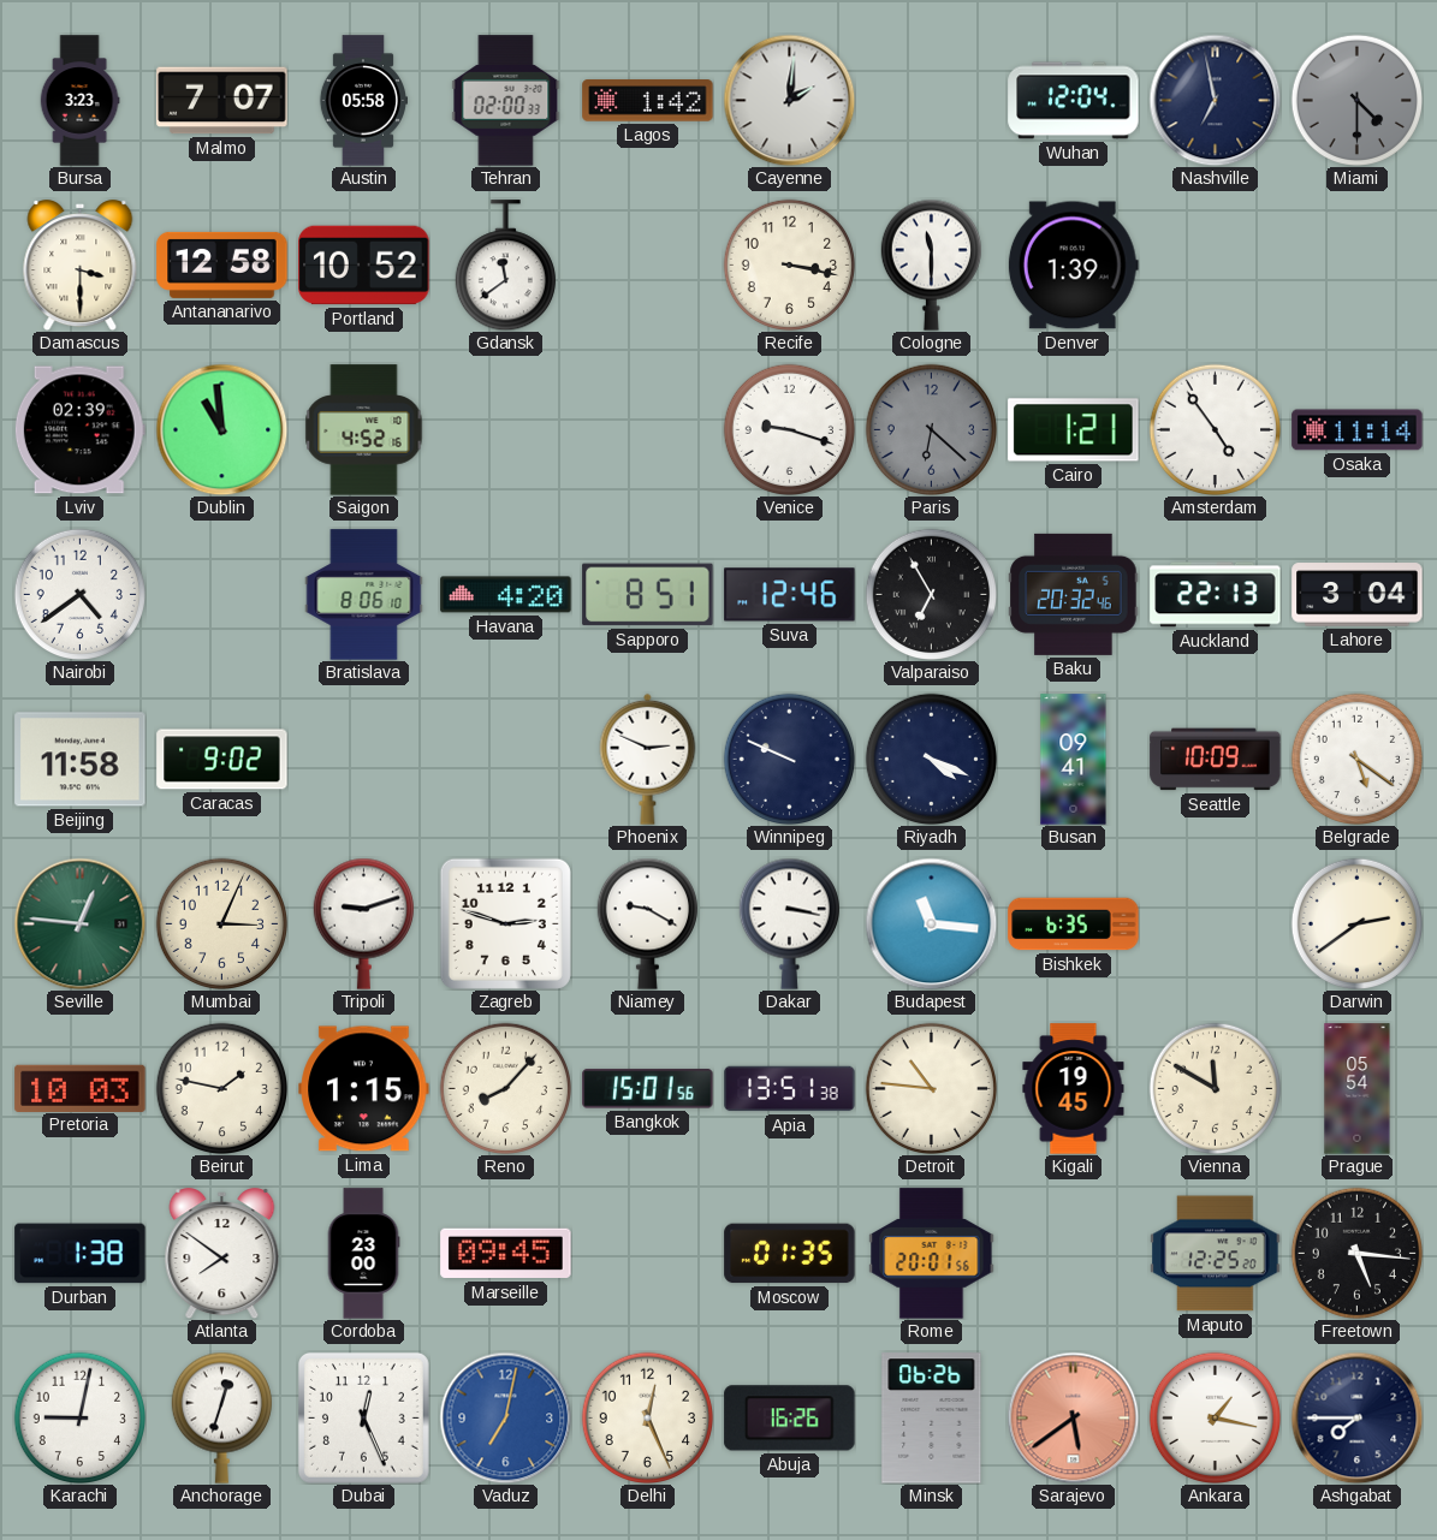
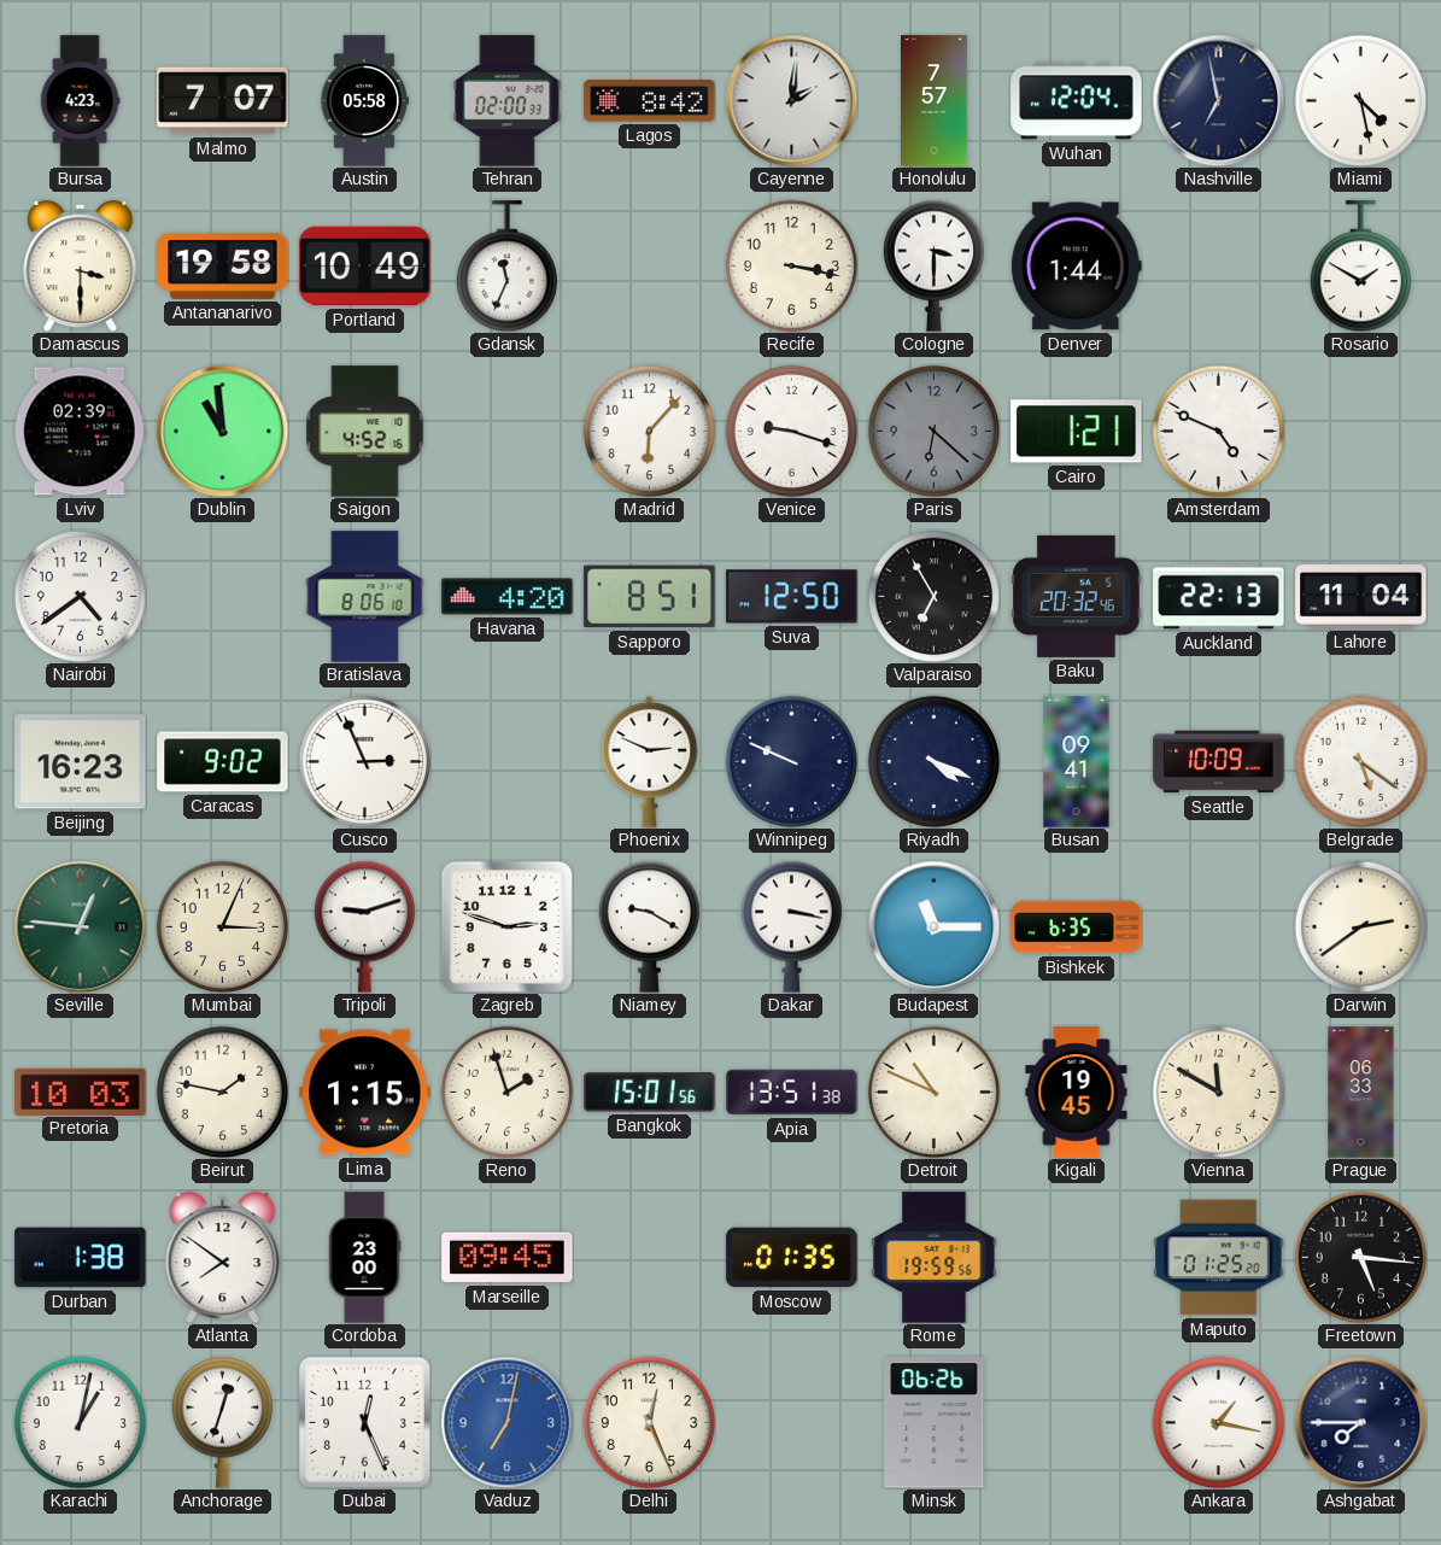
Bursa: 3:23 -> 4:23
Lagos: 1:42 -> 8:42
Honolulu: none -> 7:57
Miami: 4:30 -> 4:28
Miami dial: grey -> white
Antananarivo: 12:58 -> 19:58
Portland: 10:52 -> 10:49
Gdansk: 11:39 -> 11:34
Cologne: 11:30 -> 3:30
Denver: 1:39 -> 1:44
Rosario: none -> 1:50
Madrid: none -> 6:07
Amsterdam: 4:54 -> 4:49
Osaka: 11:14 -> none
Suva: 12:46 -> 12:50
Lahore: 3:04 -> 11:04
Beijing: 11:58 -> 16:23
Cusco: none -> 2:56
Budapest: 11:16 -> 11:15
Reno: 8:07 -> 1:57
Detroit: 10:46 -> 10:49
Prague: 05:54 -> 06:33
Rome: 20:01 -> 19:59
Maputo: 12:25 -> 01:25
Karachi: 9:02 -> 1:02
Abuja: 16:26 -> none
Sarajevo: 5:39 -> none
